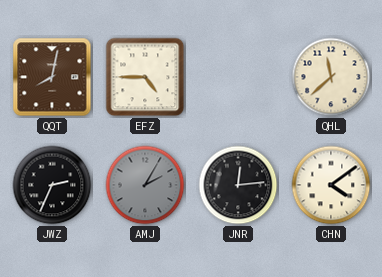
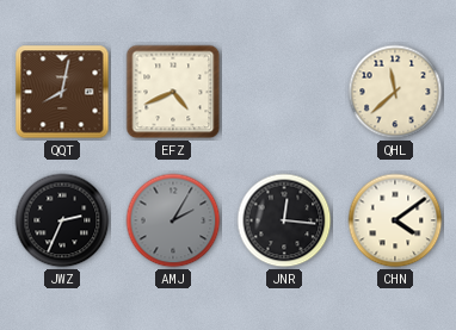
EFZ: 4:45 -> 4:41
JNR: 12:14 -> 12:16
